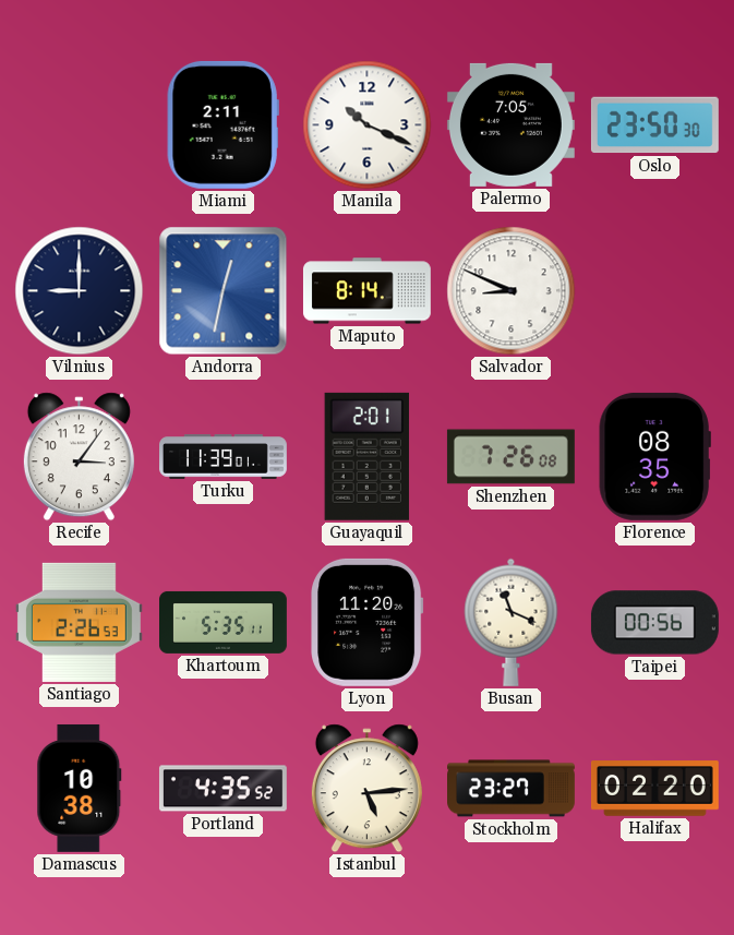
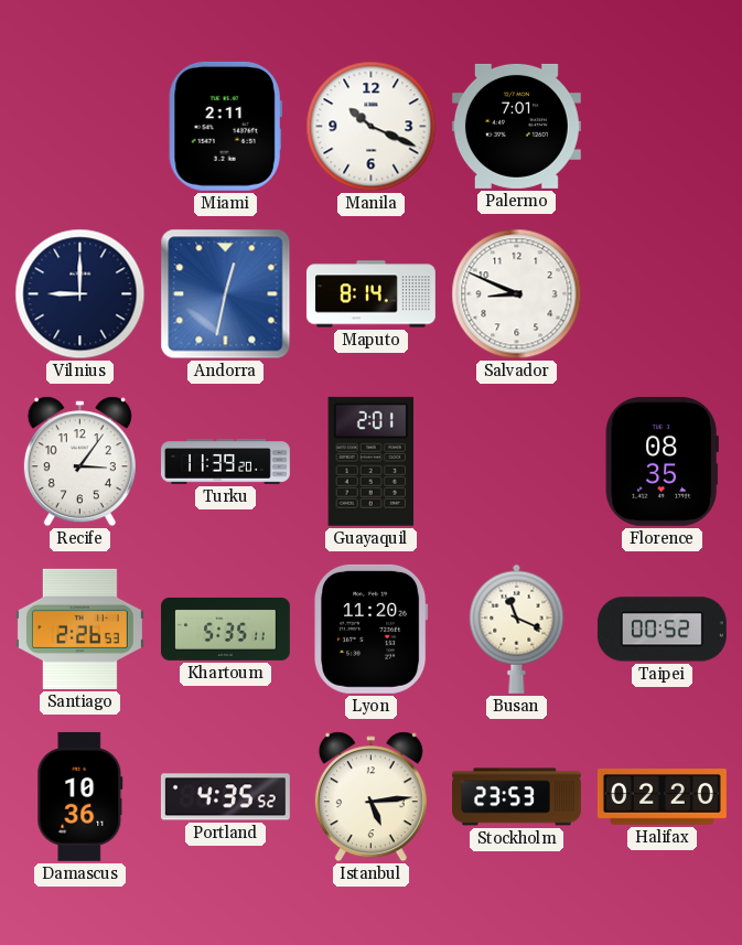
Palermo: 7:05 -> 7:01
Oslo: 23:50 -> none
Turku: 11:39:01 -> 11:39:20
Shenzhen: 7:26 -> none
Taipei: 00:56 -> 00:52
Damascus: 10:38 -> 10:36
Stockholm: 23:27 -> 23:53
